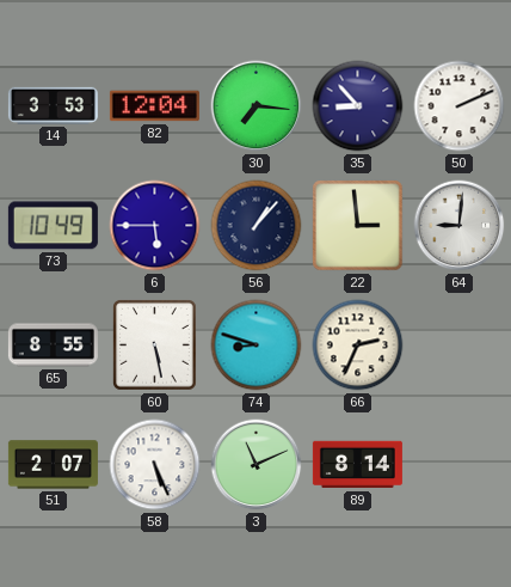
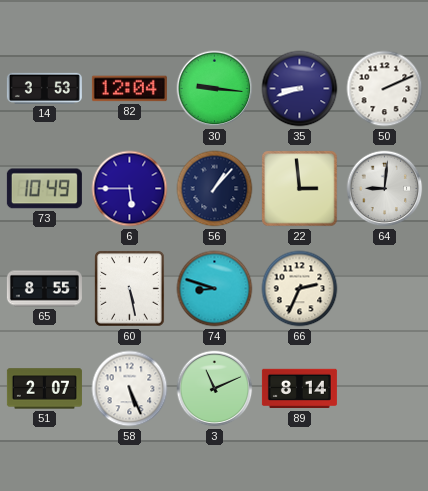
30: 7:16 -> 9:16
35: 8:53 -> 8:42
